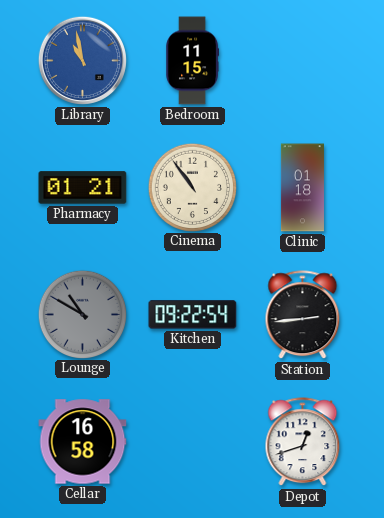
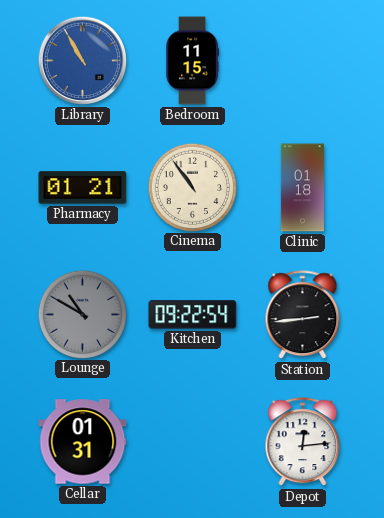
Library: 10:58 -> 10:55
Cellar: 16:58 -> 01:31
Depot: 12:42 -> 12:14
